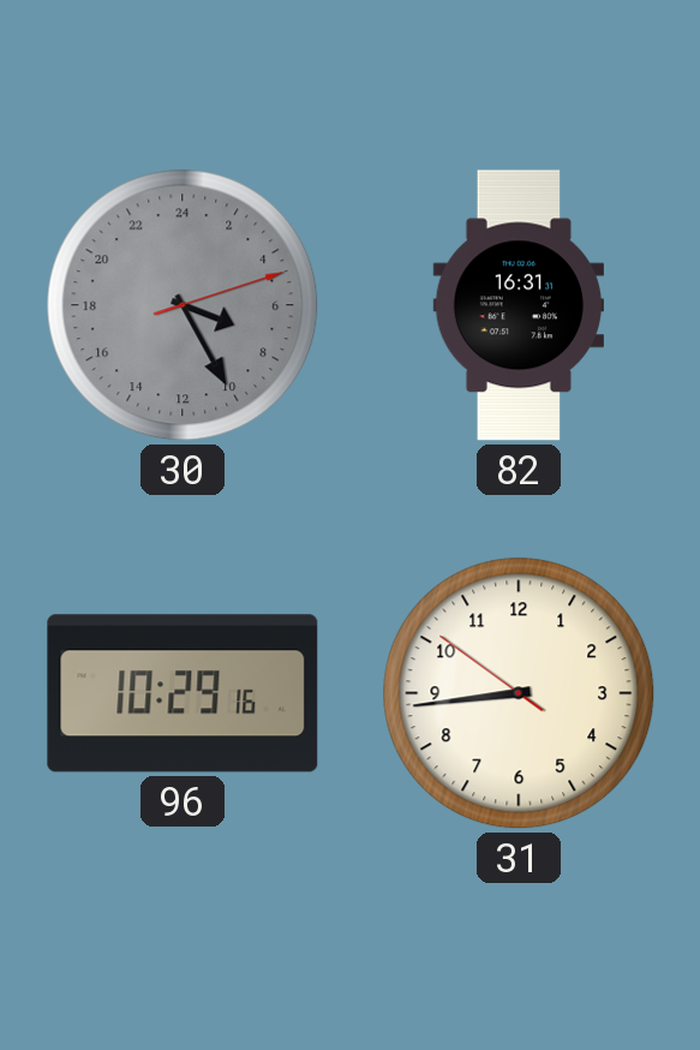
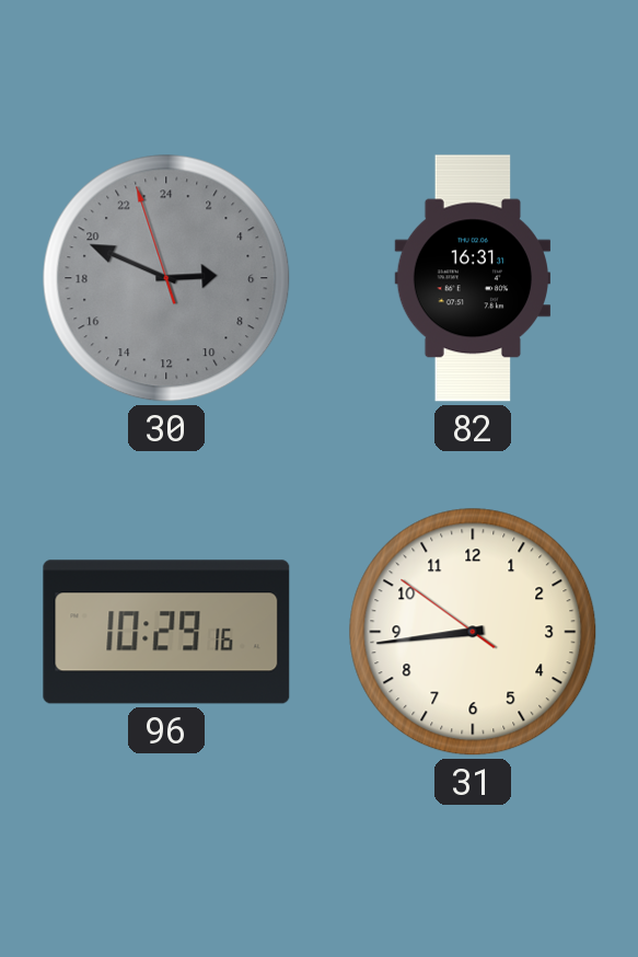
30: 7:25 -> 5:48
